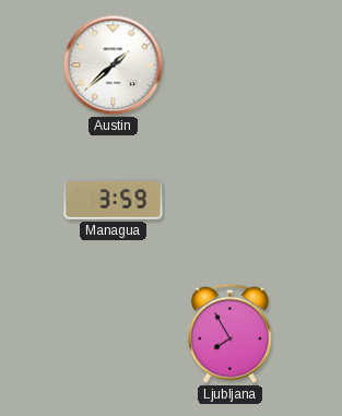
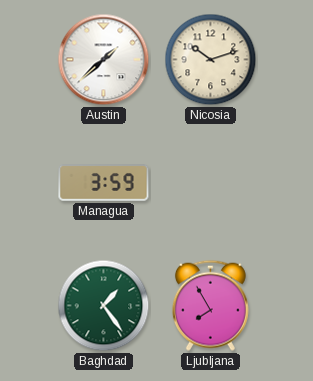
Nicosia: none -> 10:12
Baghdad: none -> 1:24
